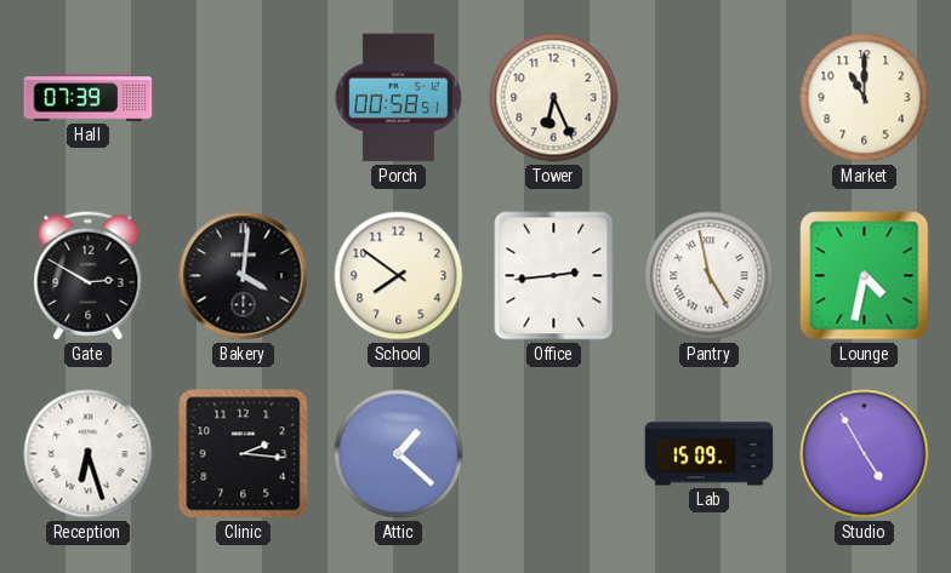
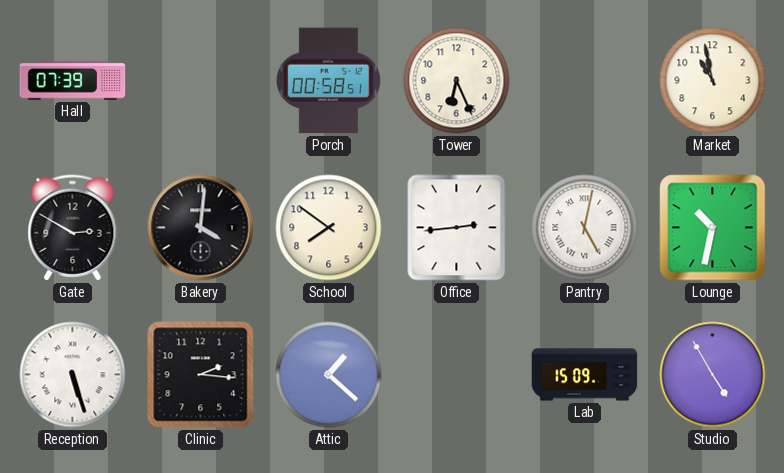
Market: 11:00 -> 10:58
Pantry: 4:58 -> 5:02
Lounge: 4:32 -> 10:32
Reception: 6:27 -> 5:27
